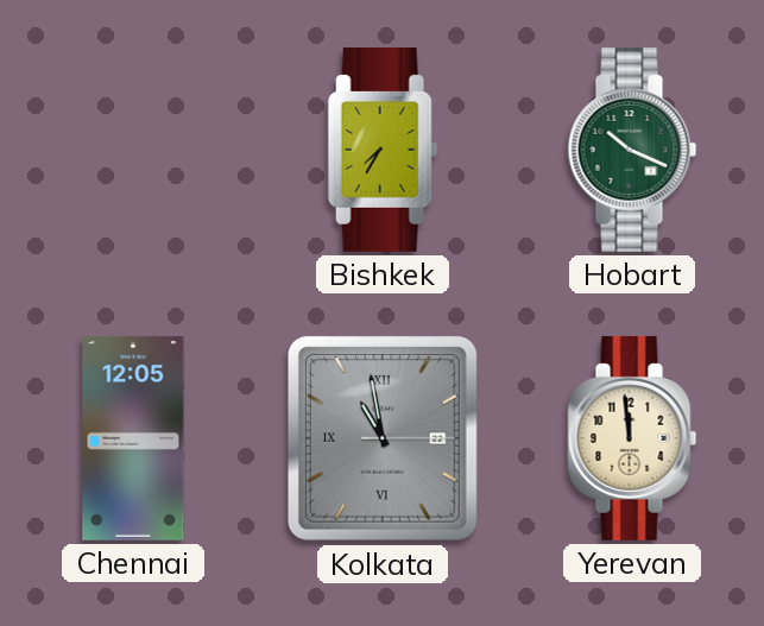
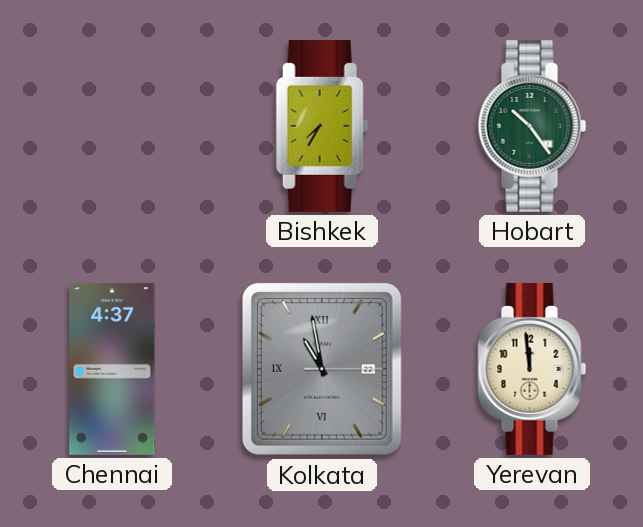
Hobart: 10:19 -> 10:24
Chennai: 12:05 -> 4:37
